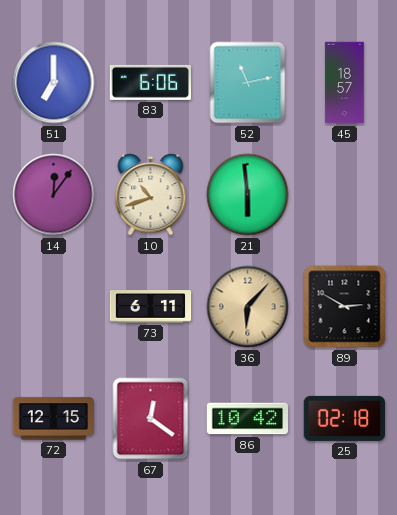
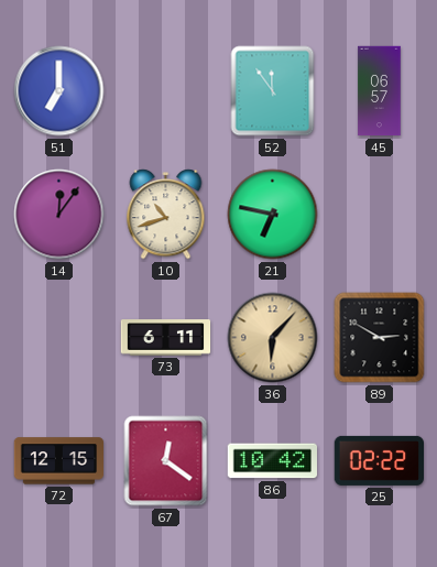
83: 6:06 -> none
52: 11:13 -> 11:54
45: 18:57 -> 06:57
21: 5:59 -> 6:47
25: 02:18 -> 02:22
